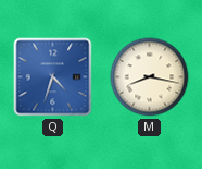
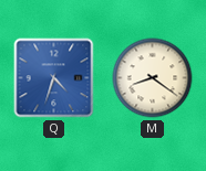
M: 8:17 -> 8:21
